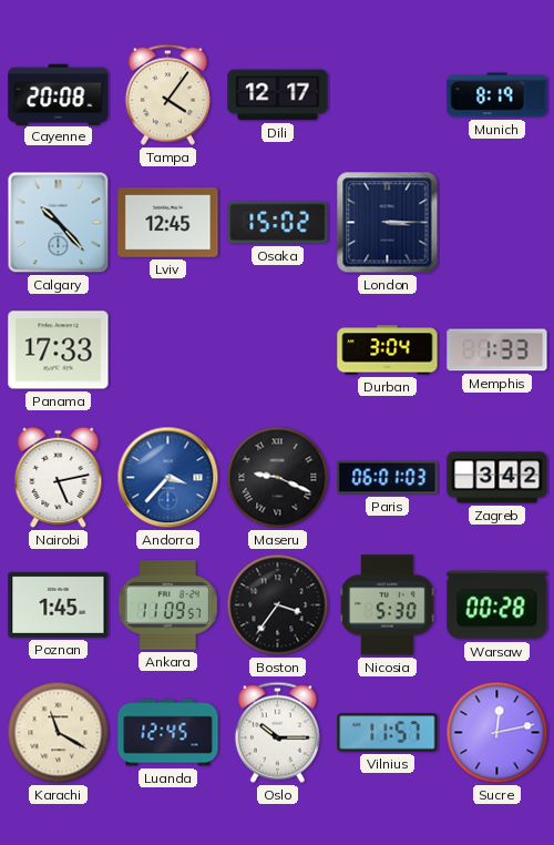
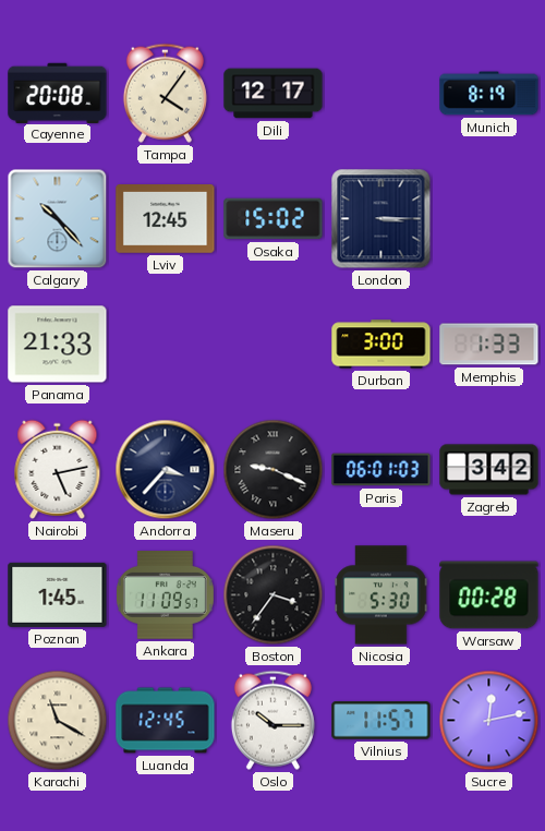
Panama: 17:33 -> 21:33
Durban: 3:04 -> 3:00
Andorra dial: blue -> navy
